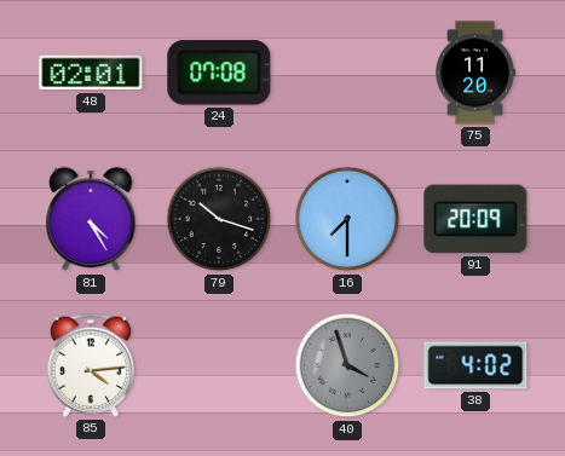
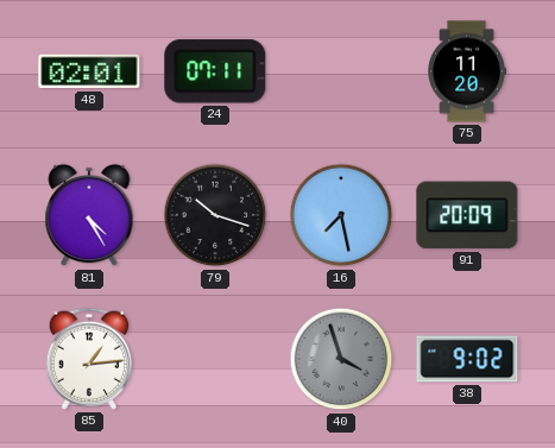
24: 07:08 -> 07:11
16: 7:30 -> 7:28
85: 4:14 -> 1:14
38: 4:02 -> 9:02
